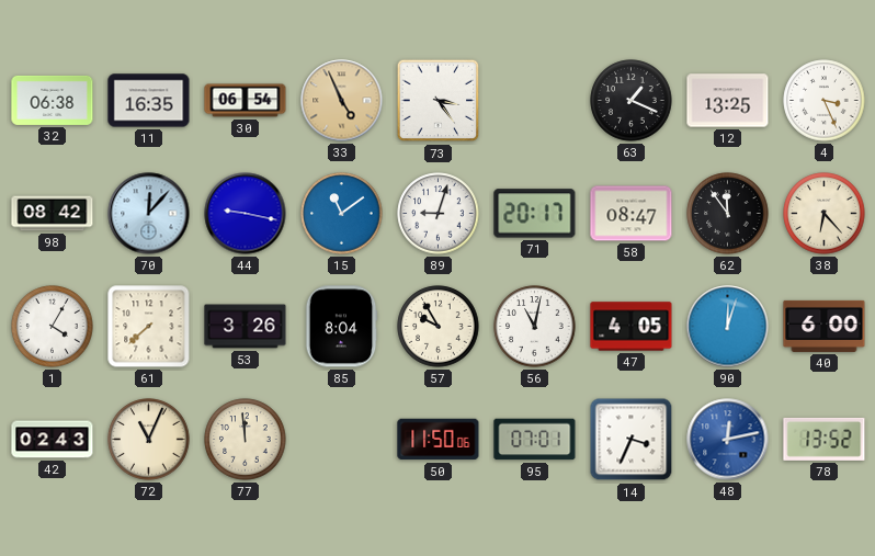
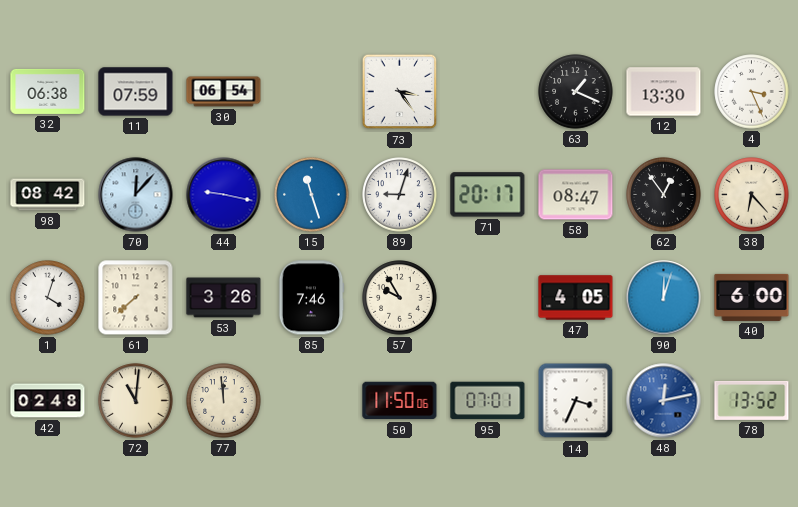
11: 16:35 -> 07:59
33: 4:56 -> none
12: 13:25 -> 13:30
15: 11:09 -> 11:27
62: 11:54 -> 12:54
1: 4:05 -> 4:03
85: 8:04 -> 7:46
56: 11:02 -> none
42: 02:43 -> 02:48
72: 11:04 -> 11:01
